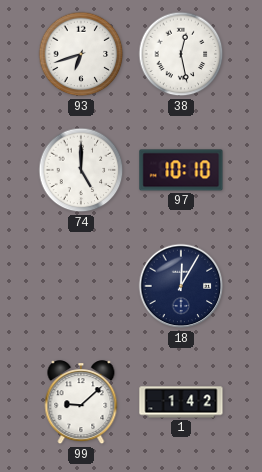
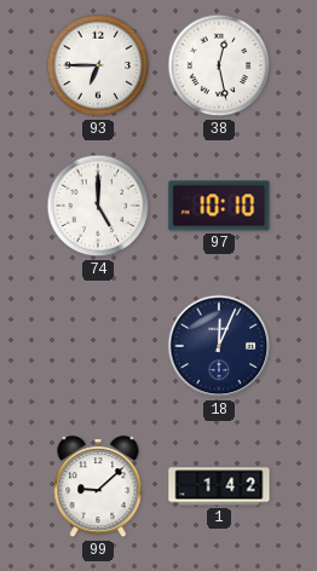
93: 6:42 -> 6:45
18: 12:05 -> 12:04
